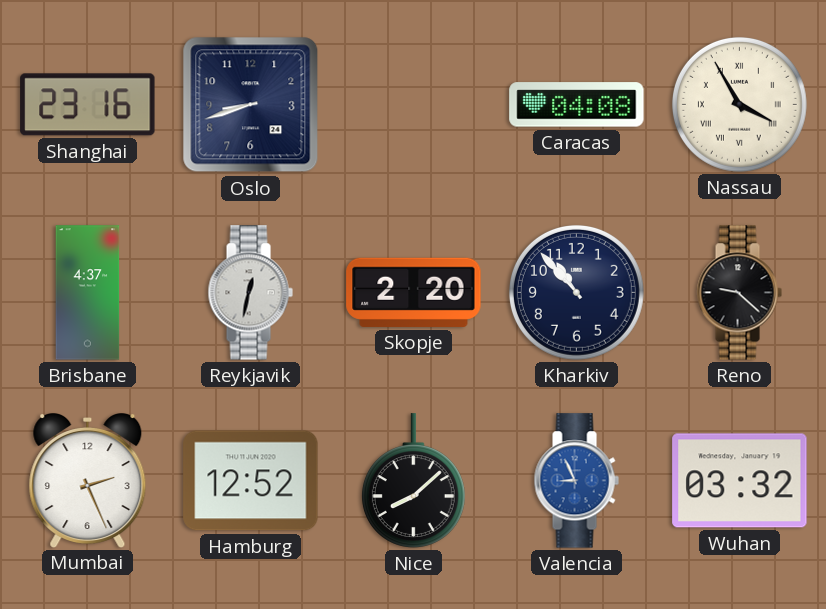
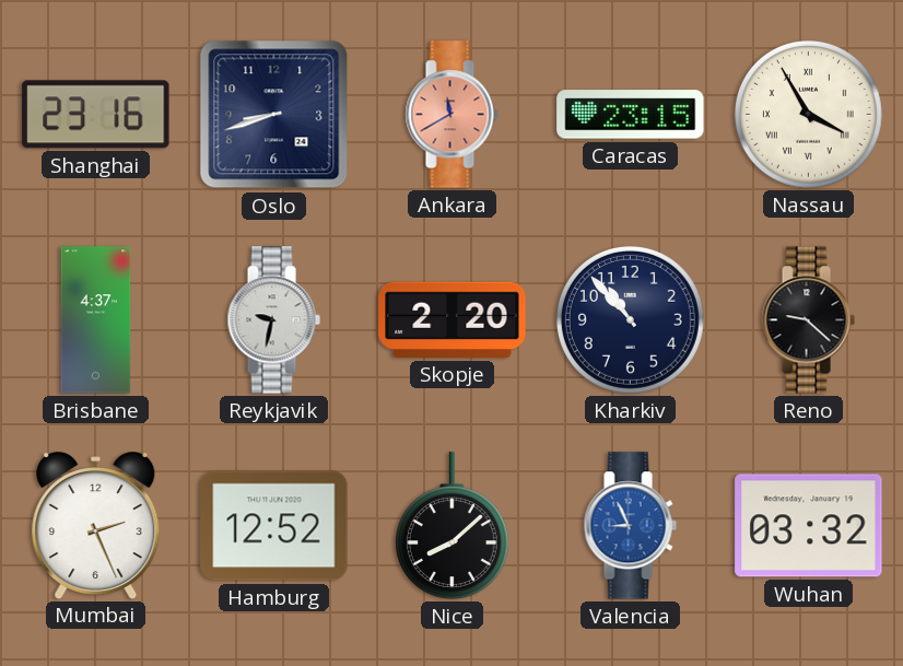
Ankara: none -> 11:40
Caracas: 04:08 -> 23:15
Reykjavik: 12:32 -> 9:32
